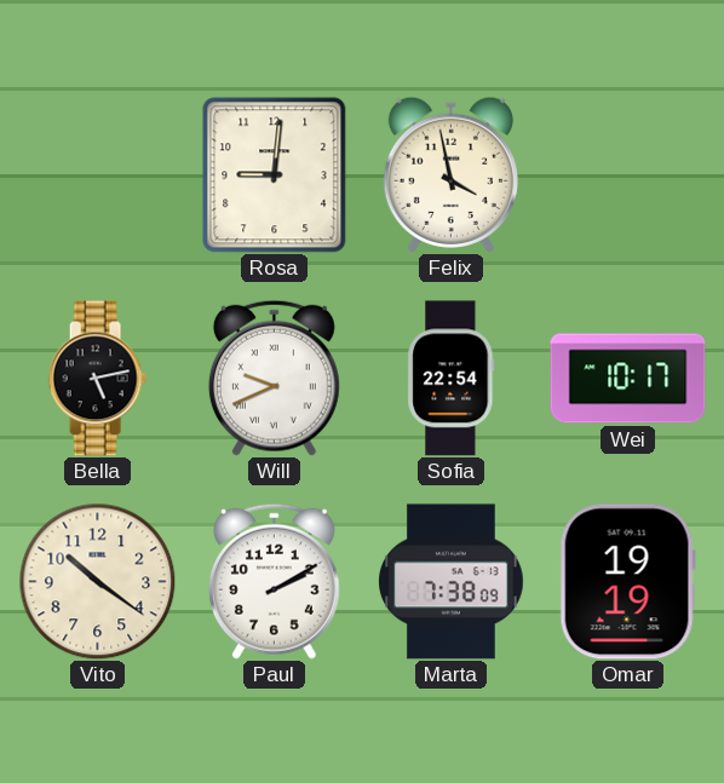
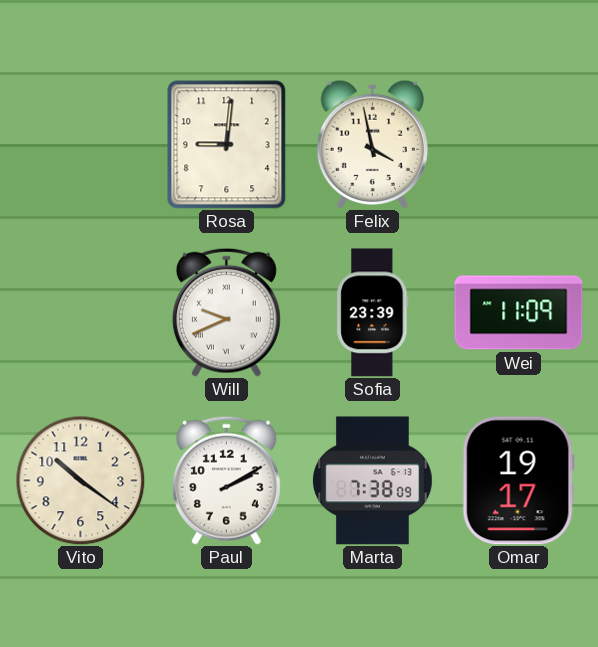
Bella: 5:13 -> none
Sofia: 22:54 -> 23:39
Wei: 10:17 -> 11:09
Omar: 19:19 -> 19:17
